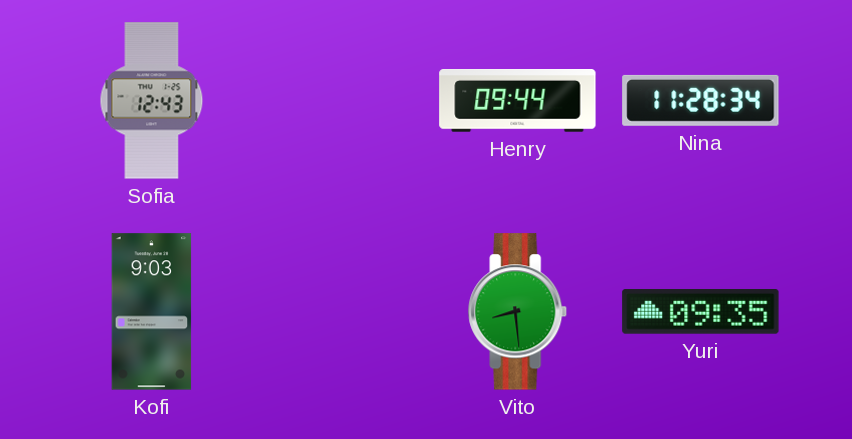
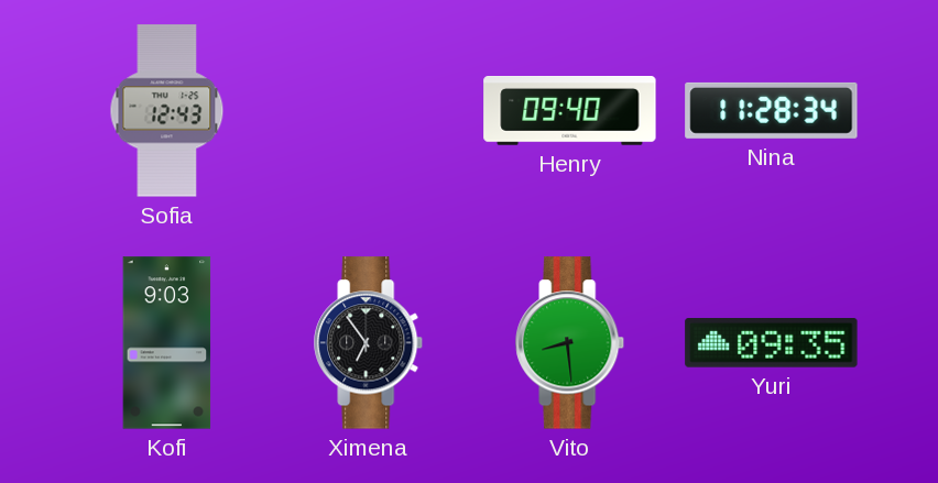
Henry: 09:44 -> 09:40
Ximena: none -> 6:54
